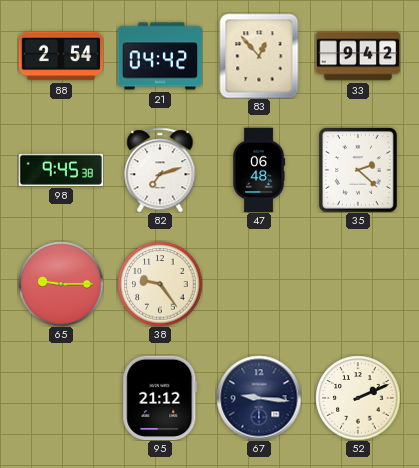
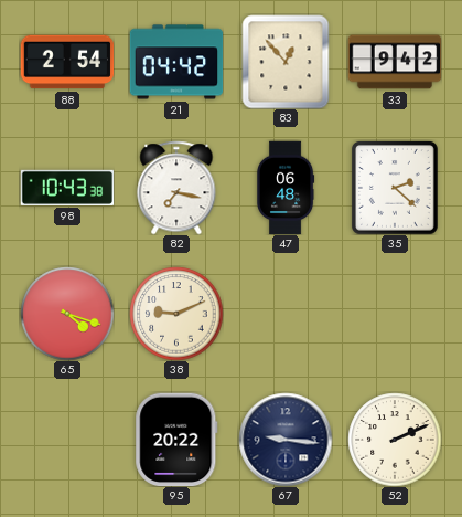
98: 9:45 -> 10:43
82: 7:12 -> 7:17
65: 9:15 -> 4:18
38: 9:24 -> 9:11
95: 21:12 -> 20:22
